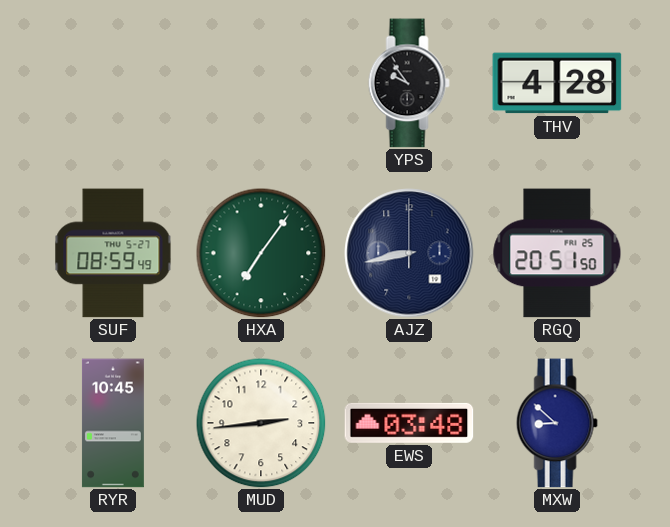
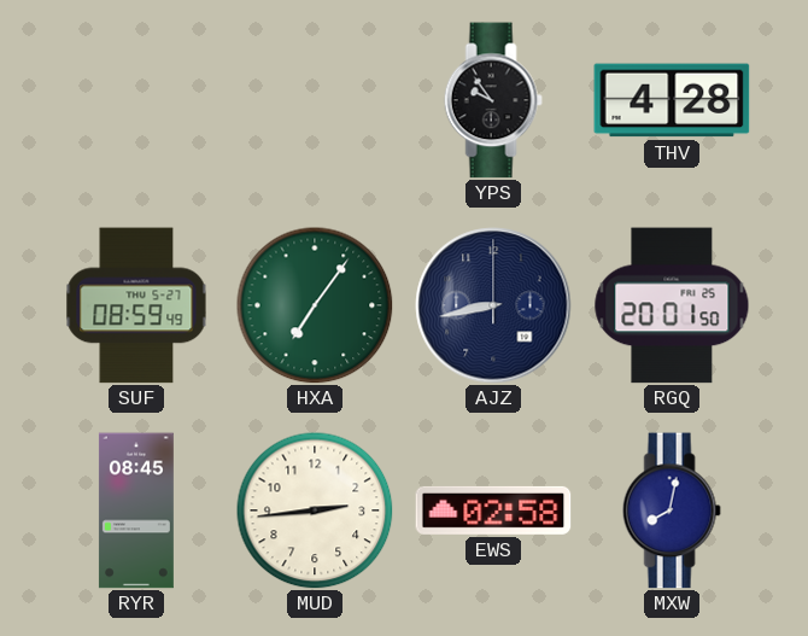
RGQ: 20:51 -> 20:01
RYR: 10:45 -> 08:45
EWS: 03:48 -> 02:58
MXW: 8:52 -> 8:02
